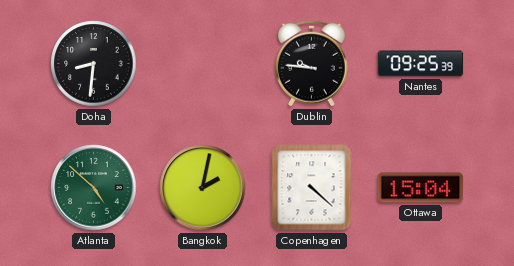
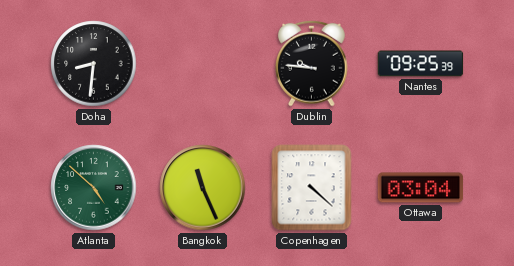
Bangkok: 2:02 -> 11:26
Ottawa: 15:04 -> 03:04
